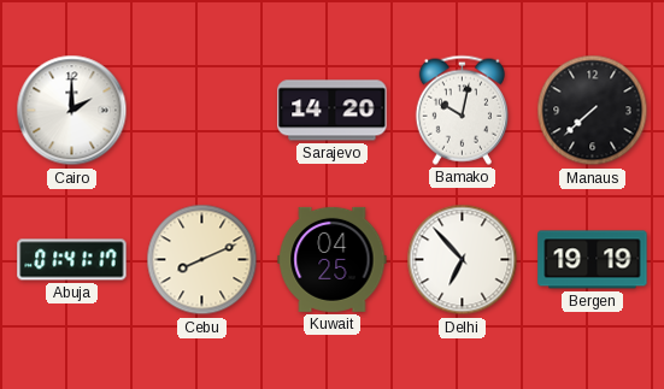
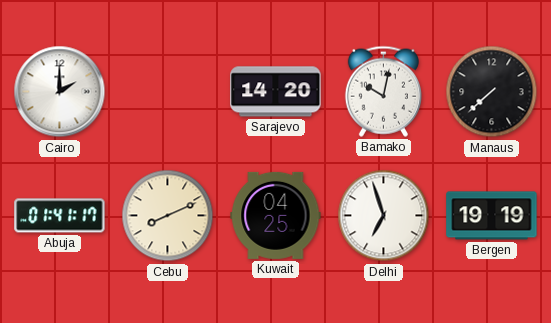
Delhi: 6:53 -> 6:57
